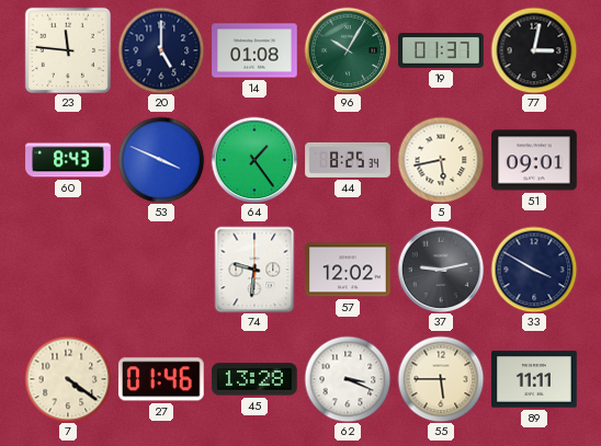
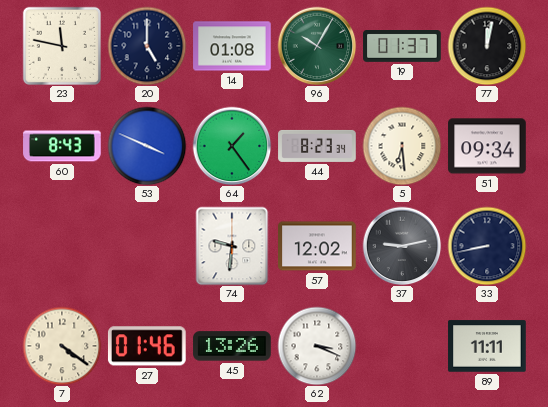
23: 11:46 -> 11:47
77: 3:02 -> 12:02
44: 8:25 -> 8:23
5: 5:43 -> 6:29
51: 09:01 -> 09:34
33: 3:50 -> 8:43
45: 13:28 -> 13:26
55: 5:45 -> none
